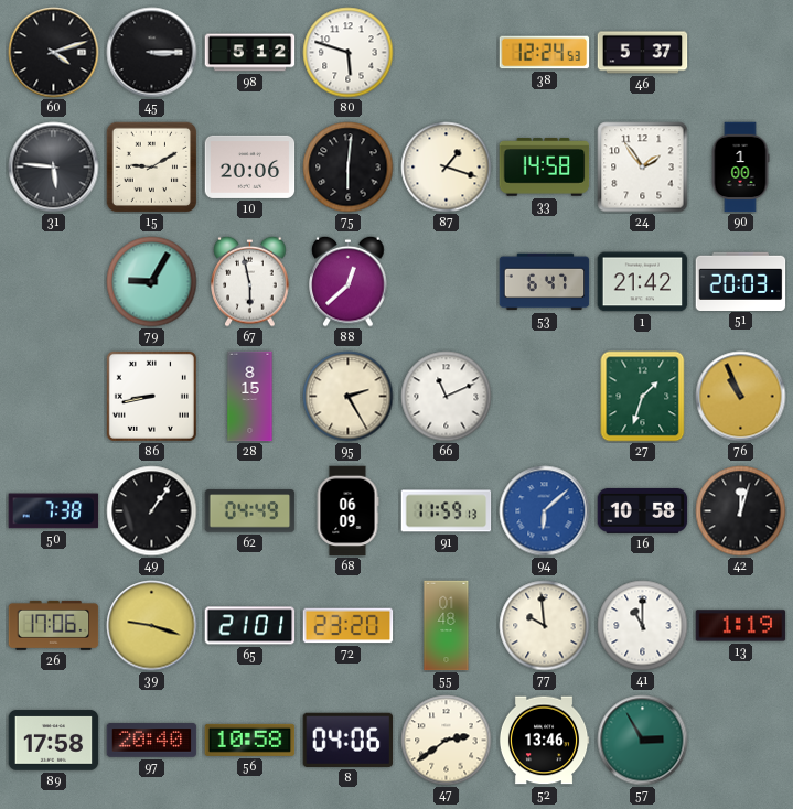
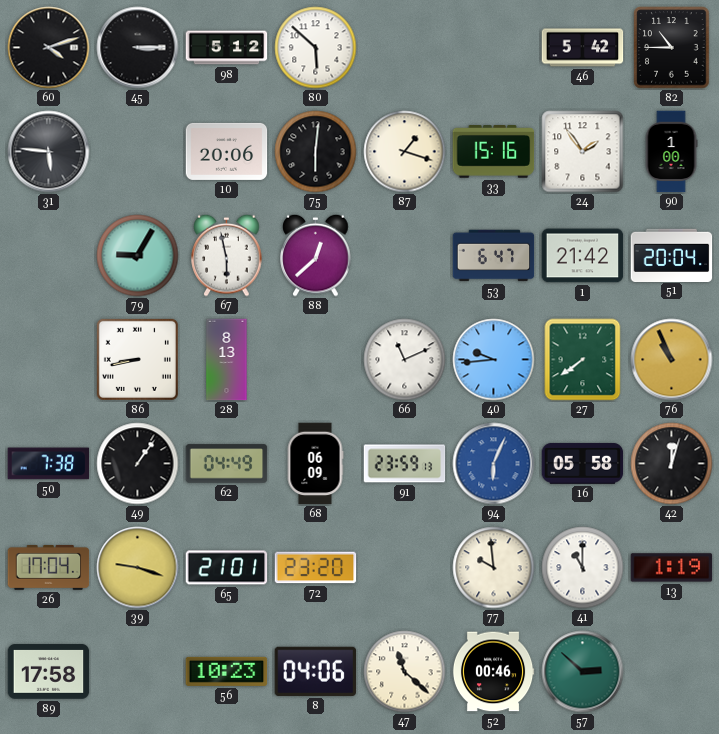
80: 5:48 -> 5:52
38: 12:24 -> none
46: 5:37 -> 5:42
82: none -> 10:45
15: 9:10 -> none
33: 14:58 -> 15:16
51: 20:03 -> 20:04
28: 8:15 -> 8:13
95: 2:25 -> none
40: none -> 9:44
27: 1:33 -> 7:39
91: 11:59 -> 23:59
94: 6:08 -> 6:04
16: 10:58 -> 05:58
26: 17:06 -> 17:04
55: 01:48 -> none
97: 20:40 -> none
56: 10:58 -> 10:23
47: 2:39 -> 11:22
52: 13:46 -> 00:46
57: 2:55 -> 2:52
